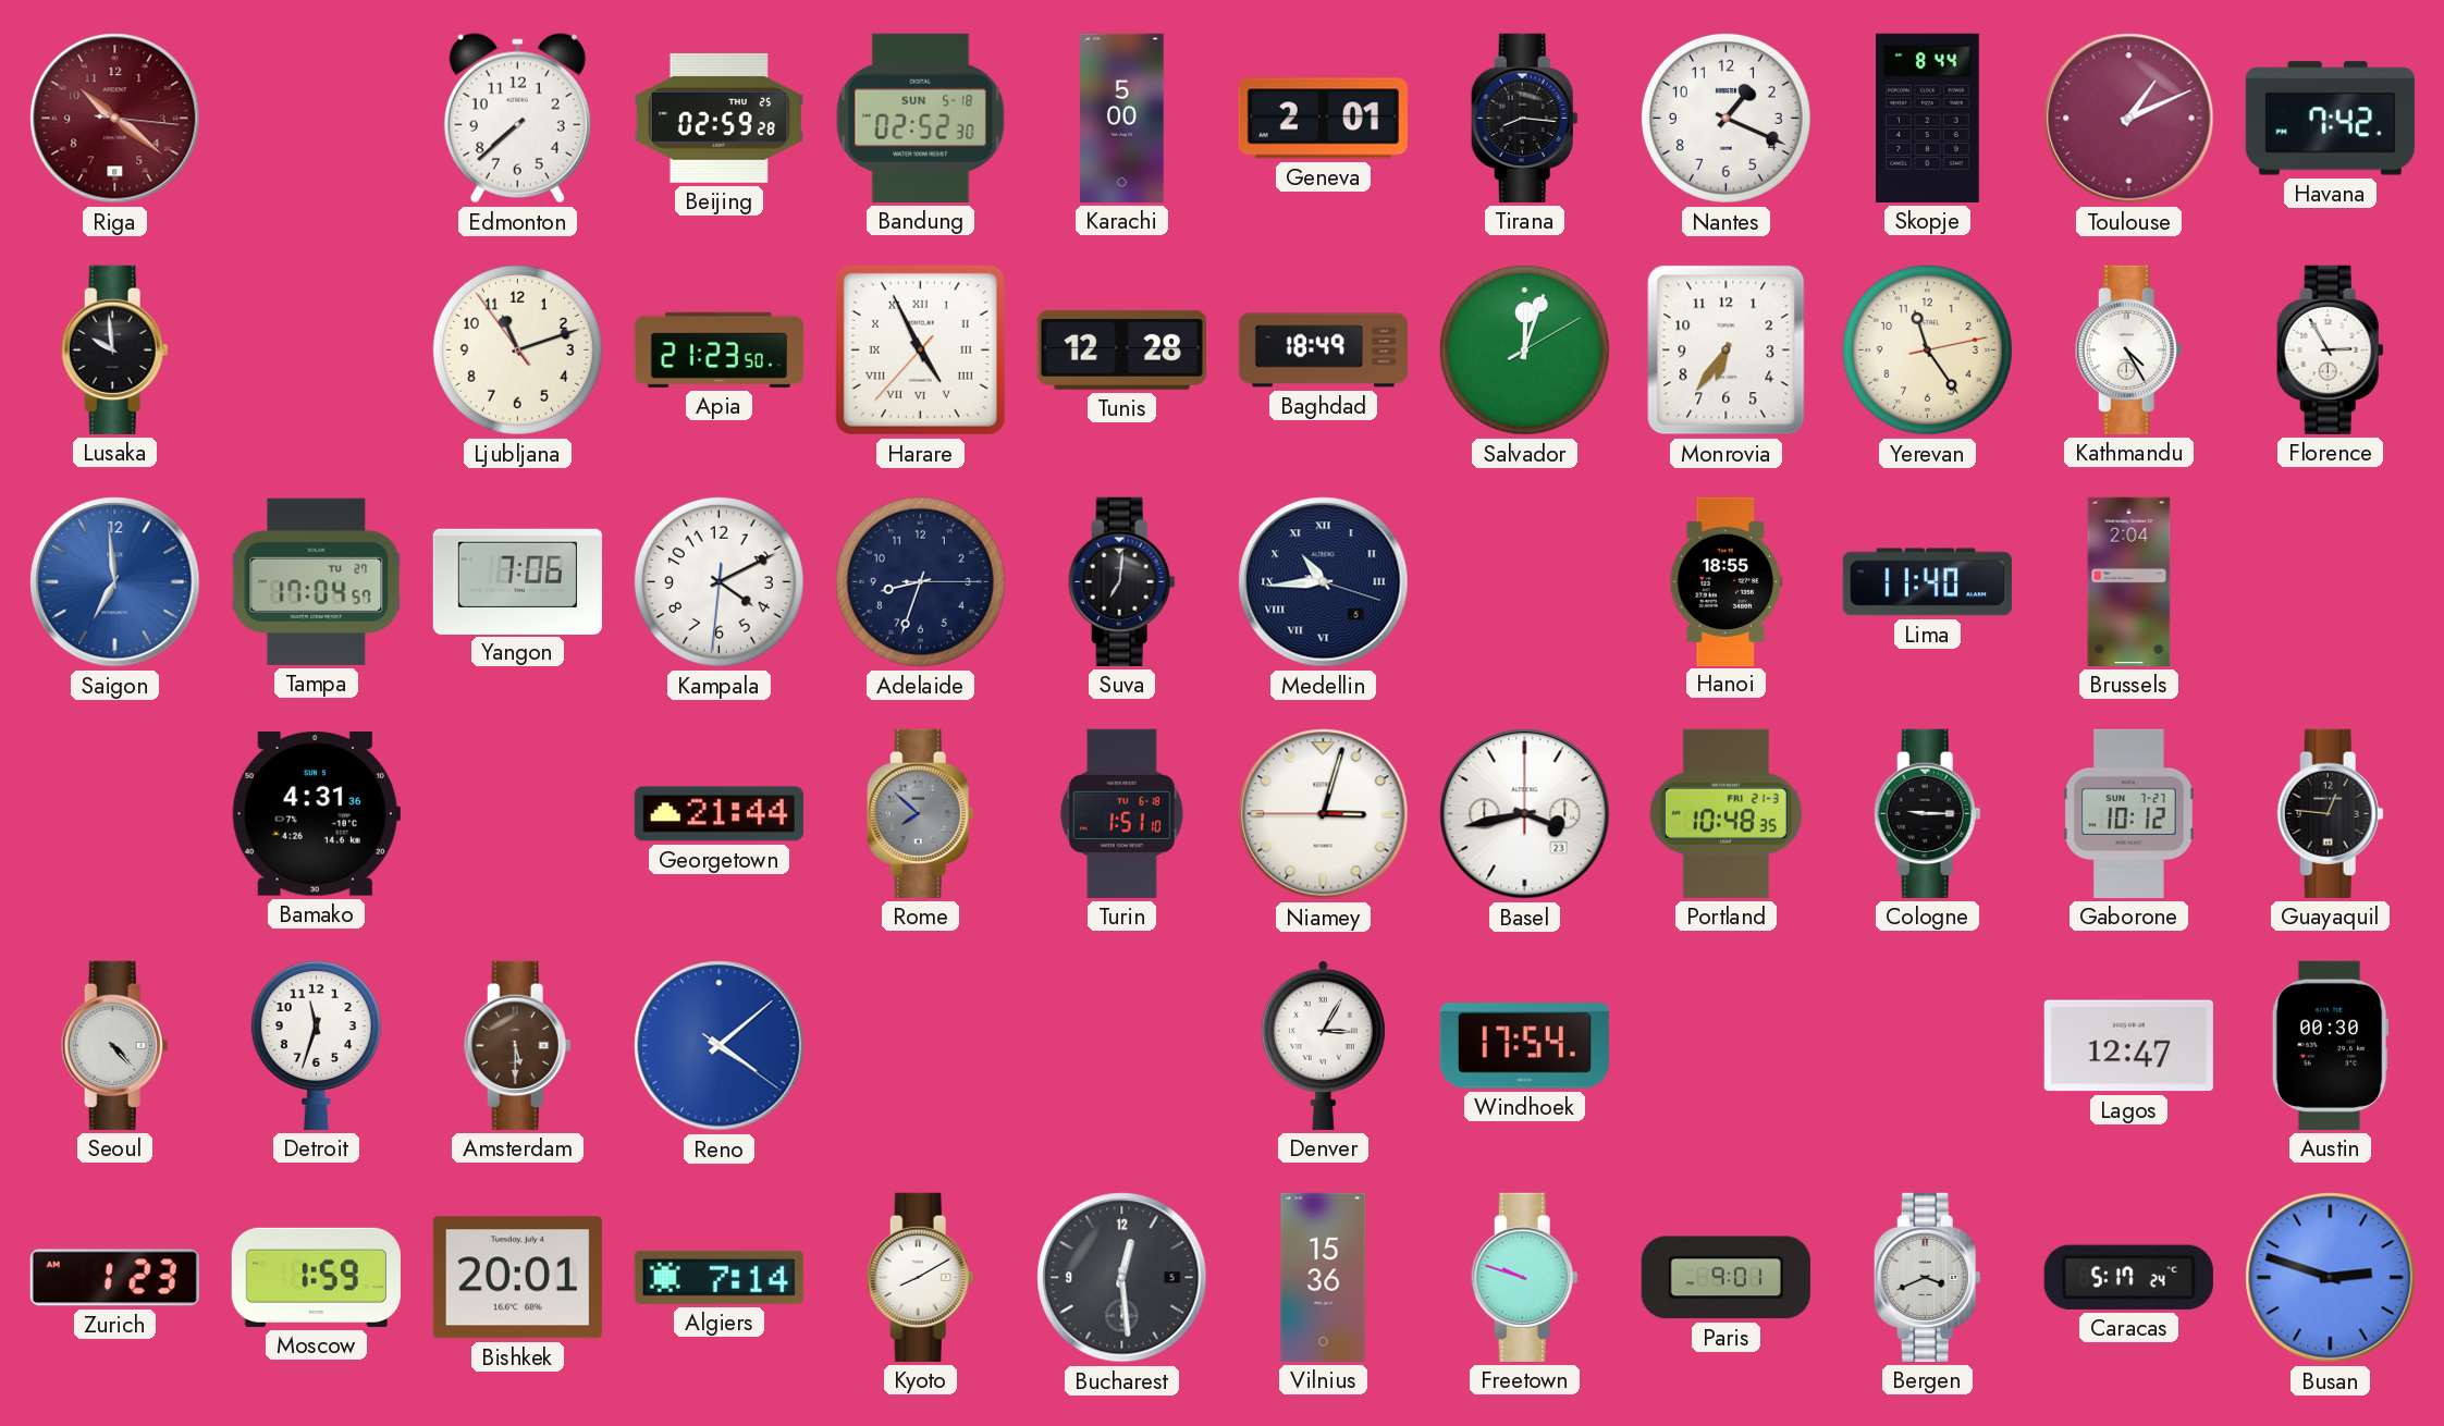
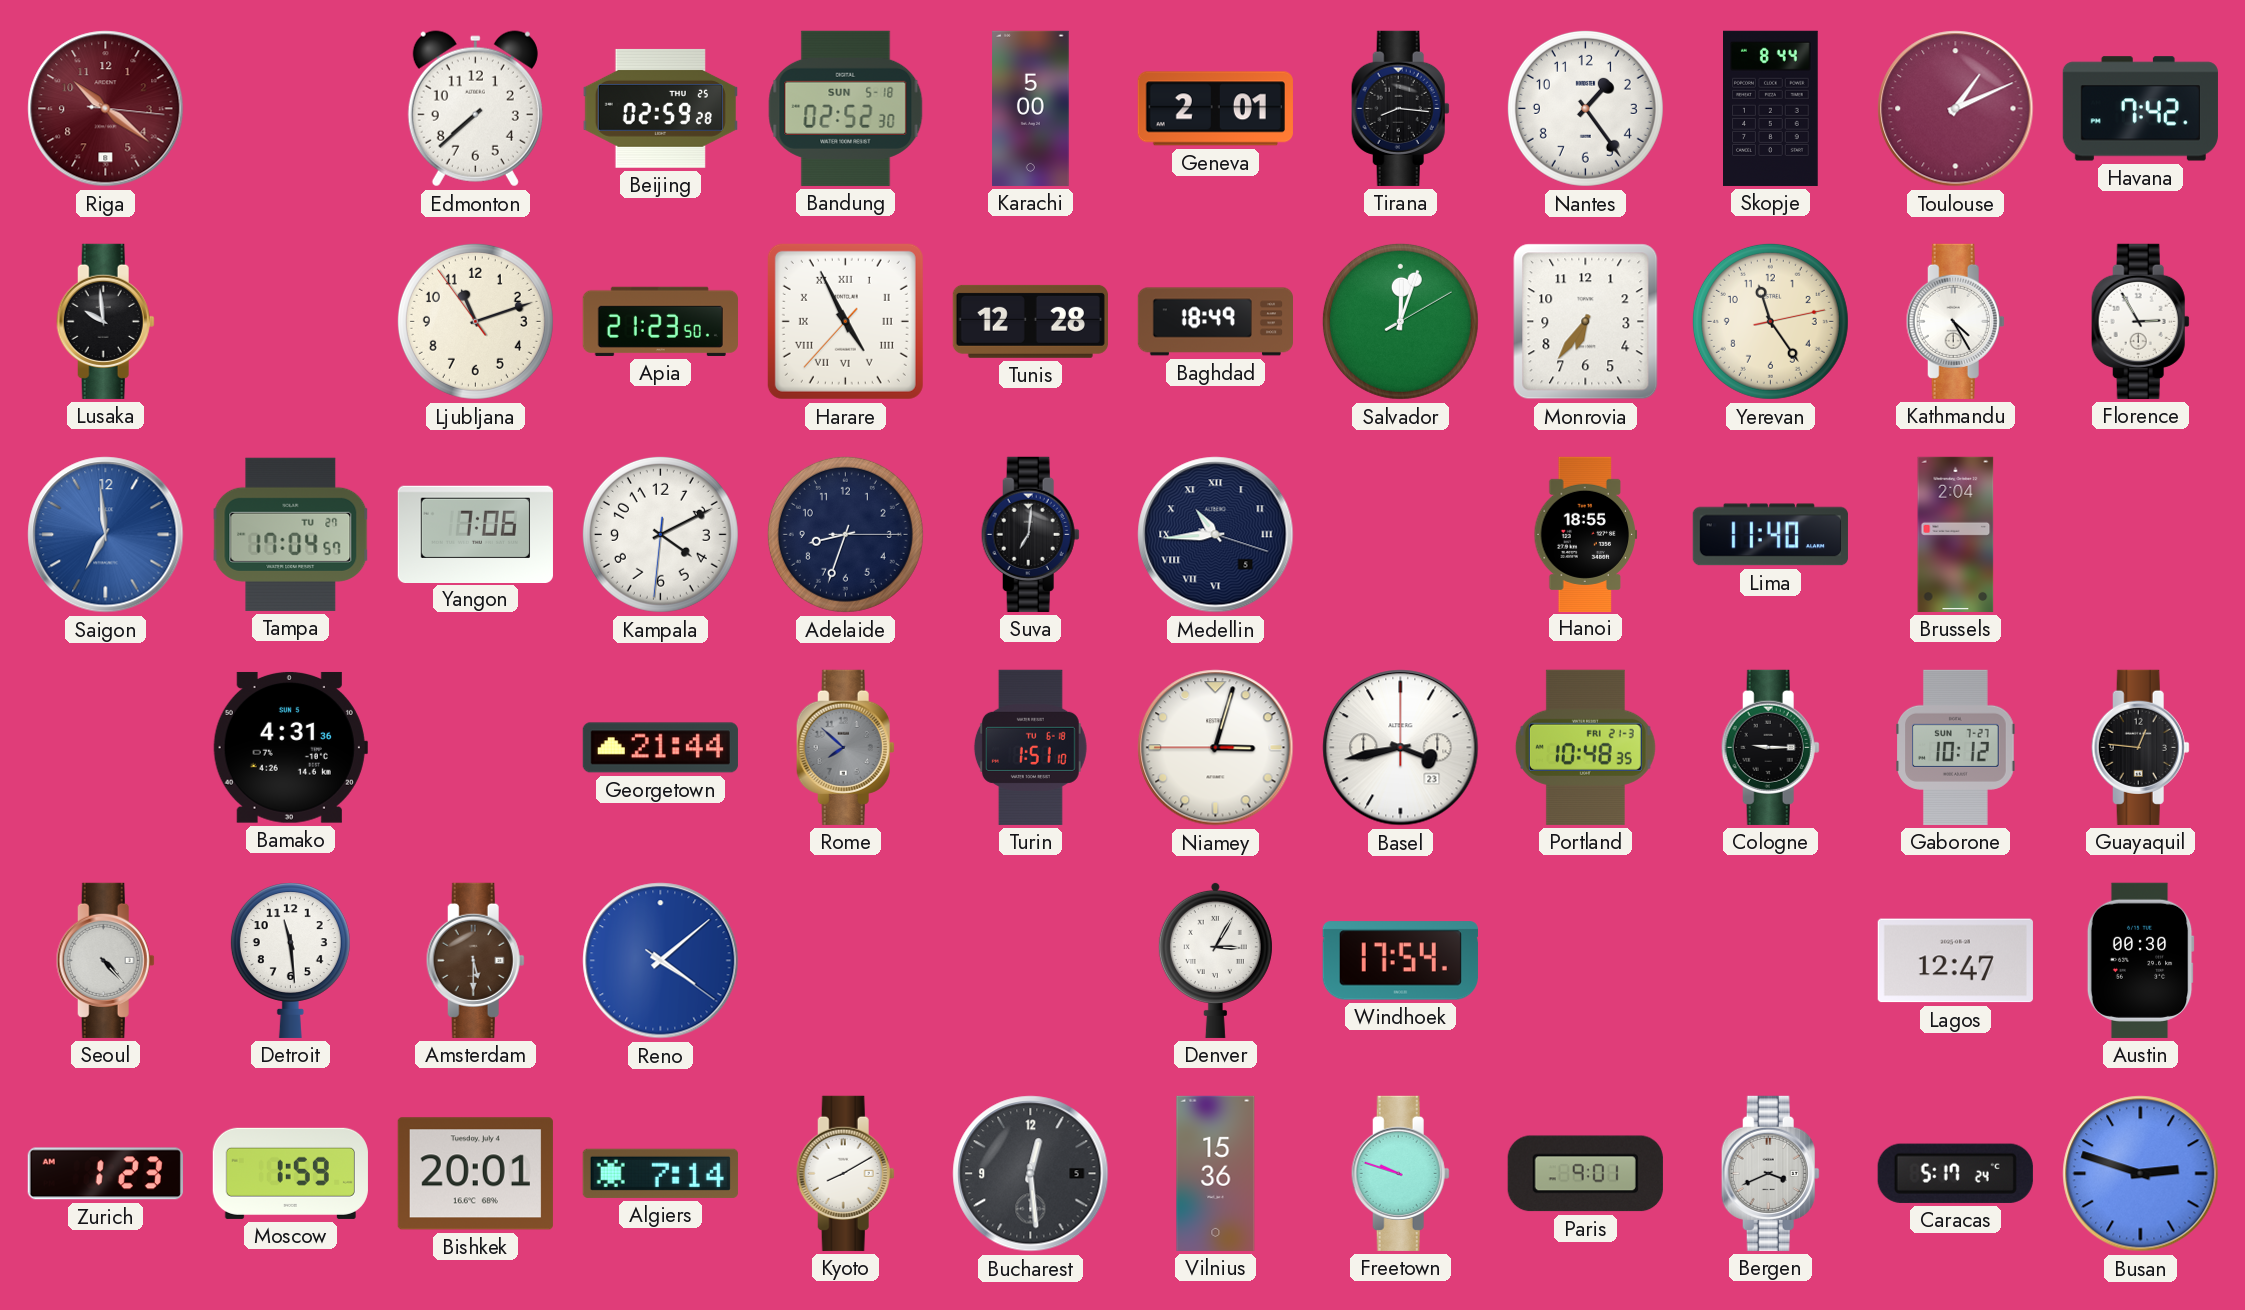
Nantes: 1:19 -> 1:24
Detroit: 11:33 -> 11:29
